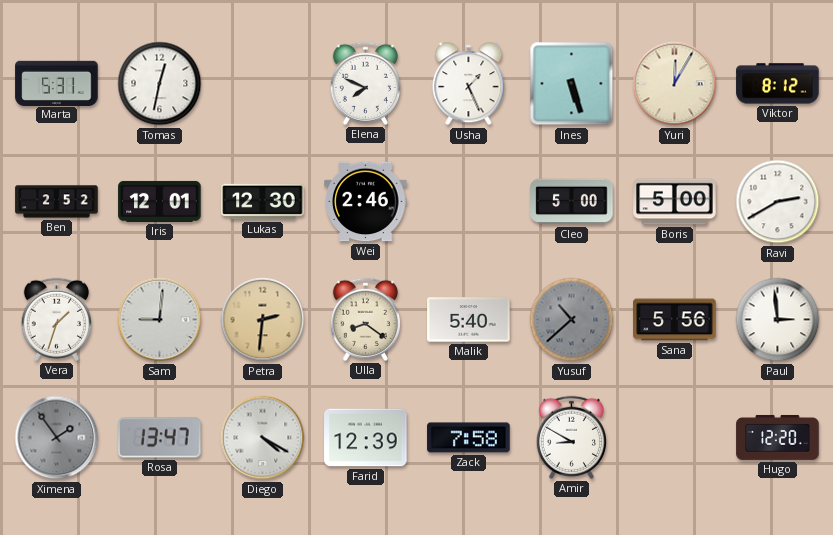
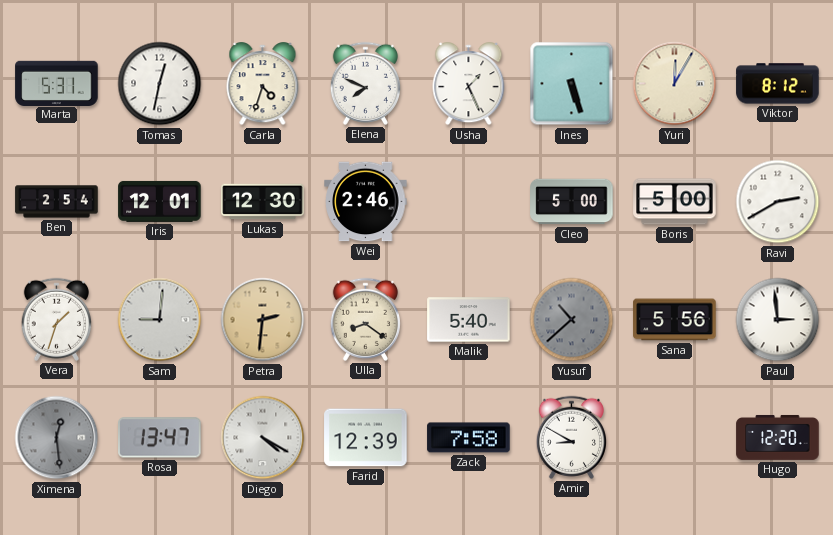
Carla: none -> 4:33
Ben: 2:52 -> 2:54
Ximena: 1:54 -> 12:29
